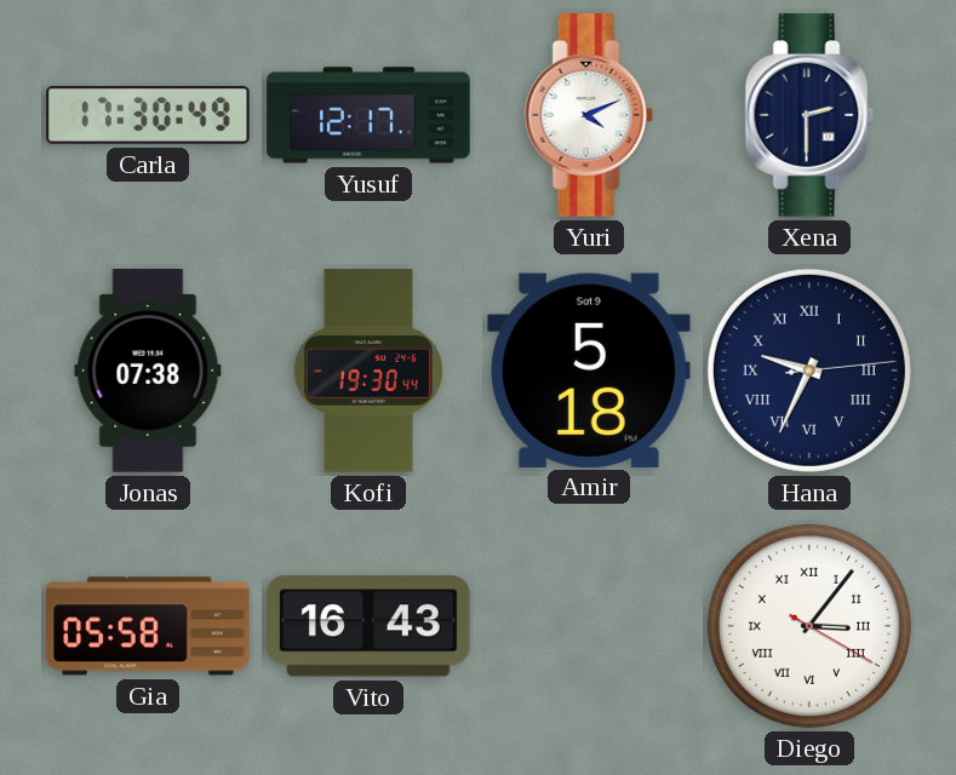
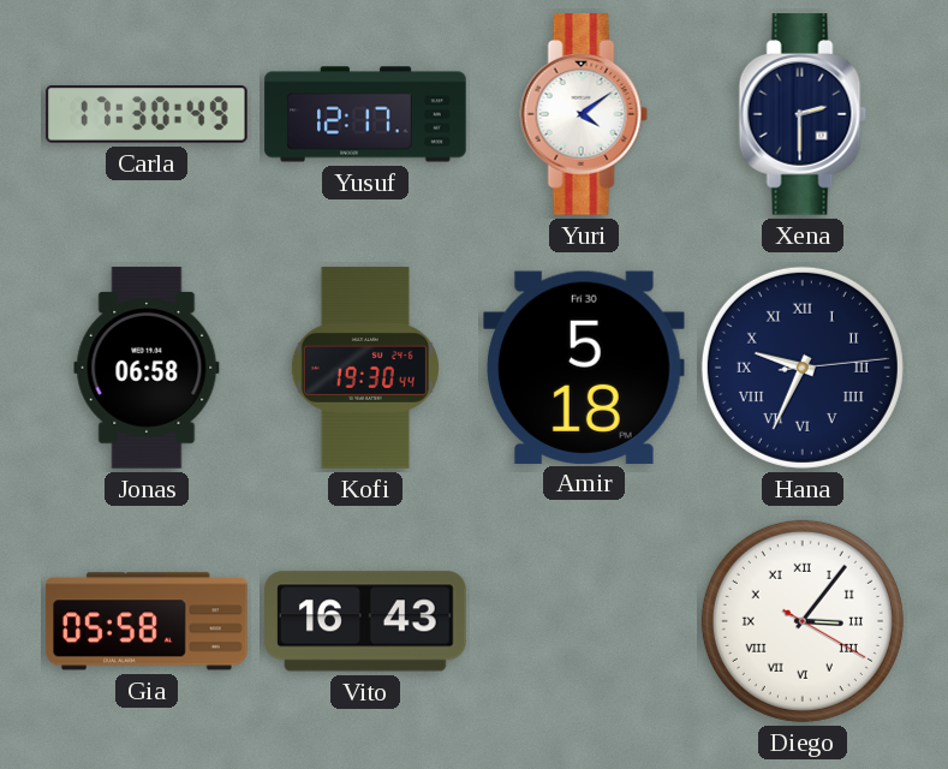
Yuri: 4:11 -> 4:09
Jonas: 07:38 -> 06:58
Amir date: Sat 9 -> Fri 30
